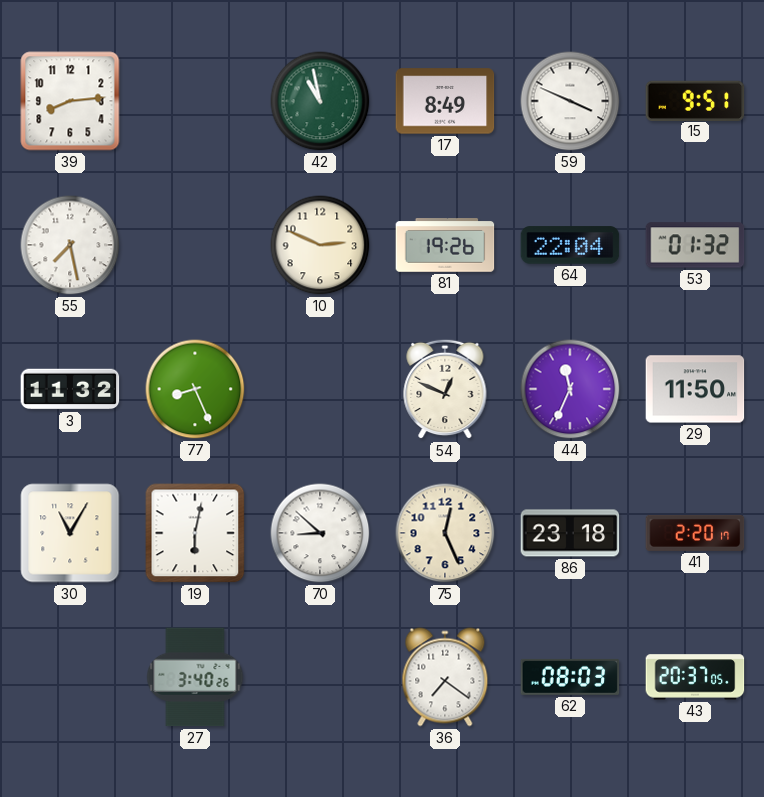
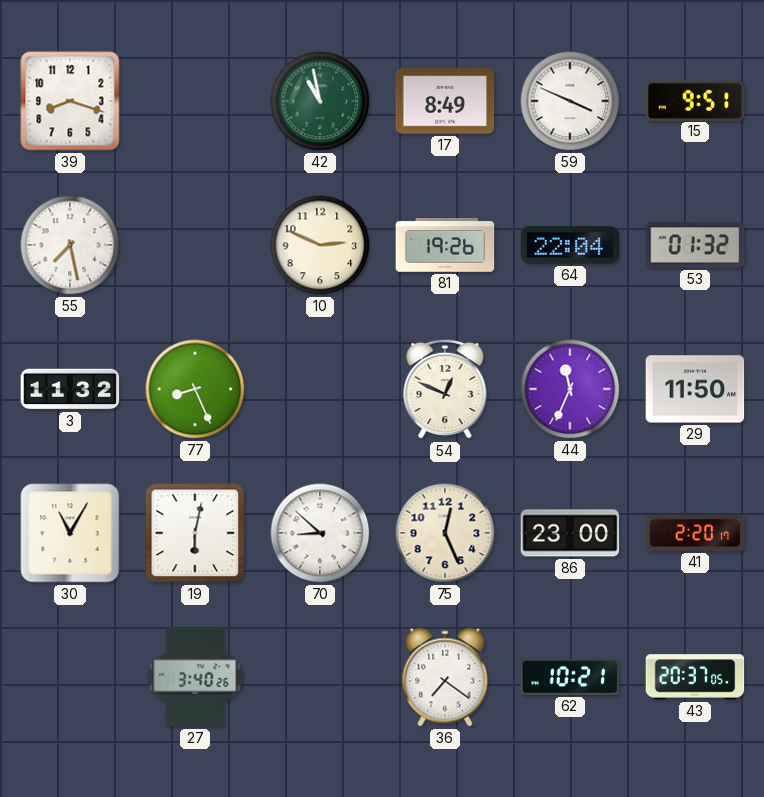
39: 8:14 -> 8:18
86: 23:18 -> 23:00
62: 08:03 -> 10:21
